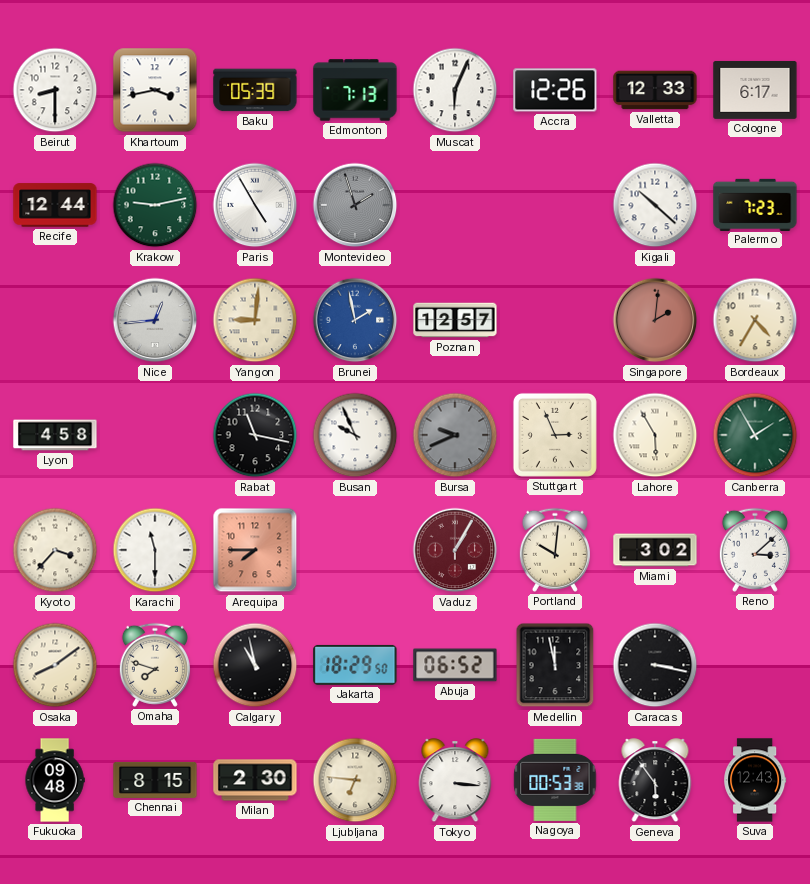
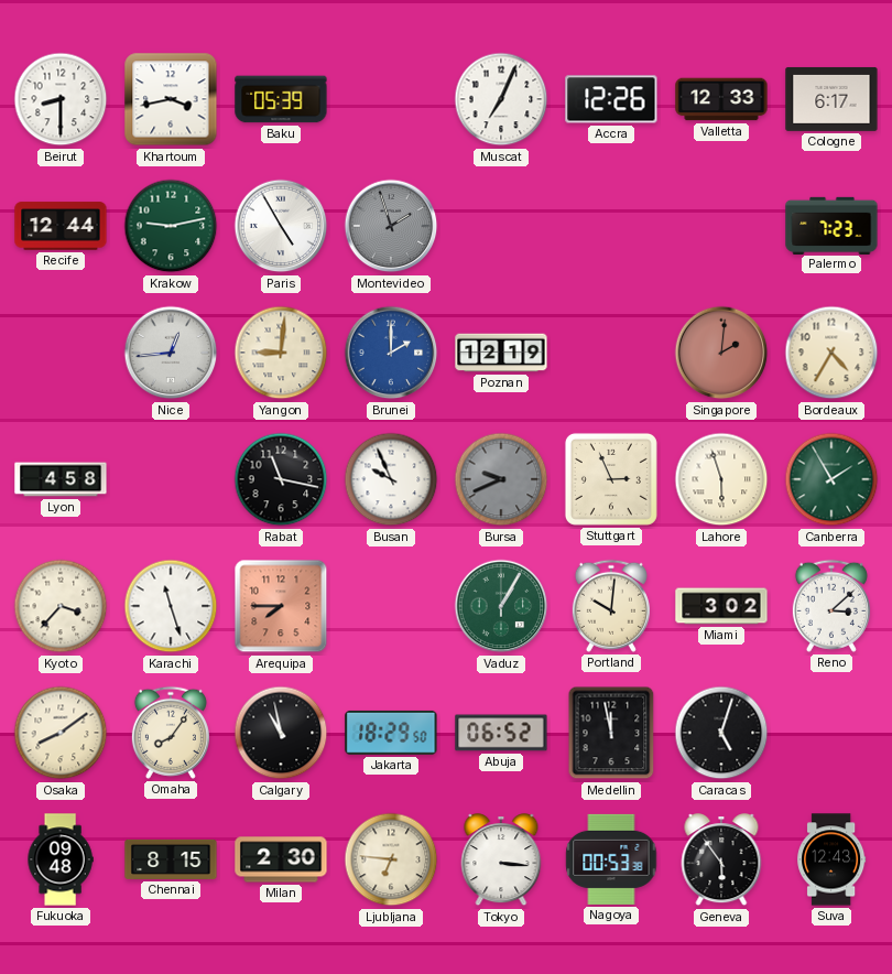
Edmonton: 7:13 -> none
Muscat: 6:04 -> 7:04
Kigali: 10:22 -> none
Brunei: 1:58 -> 2:00
Poznan: 12:57 -> 12:19
Lahore: 5:55 -> 5:57
Karachi: 11:30 -> 11:27
Vaduz dial: burgundy -> green
Omaha: 7:48 -> 8:06
Caracas: 3:17 -> 5:03
